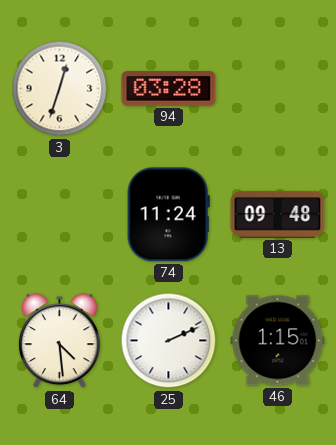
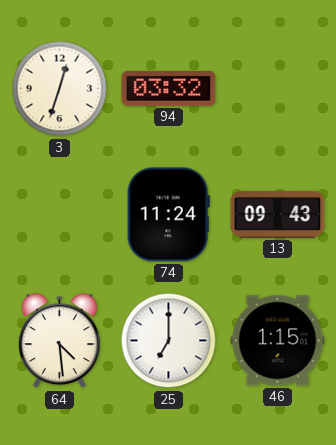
94: 03:28 -> 03:32
13: 09:48 -> 09:43
25: 2:11 -> 7:00
